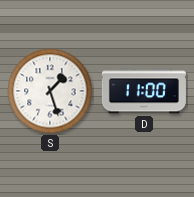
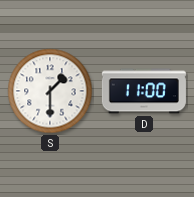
S: 1:27 -> 1:30
